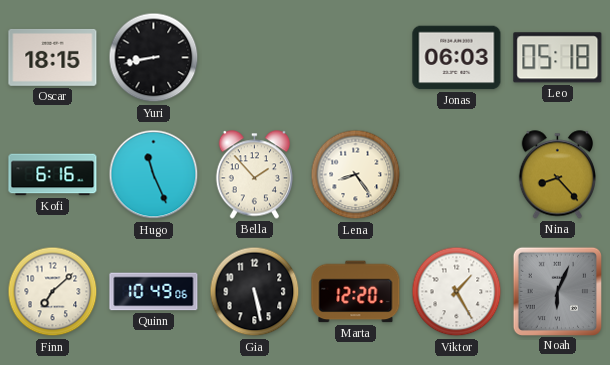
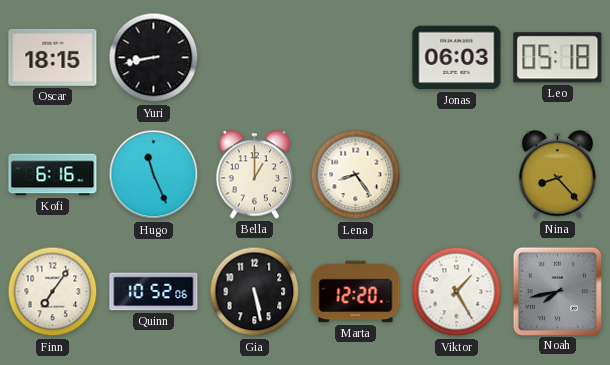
Bella: 1:53 -> 1:00
Finn: 7:08 -> 7:06
Quinn: 10:49 -> 10:52
Noah: 6:04 -> 7:43
